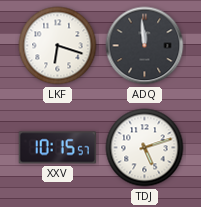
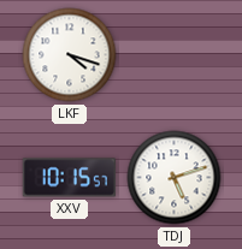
LKF: 6:18 -> 4:18
ADQ: 11:59 -> none
